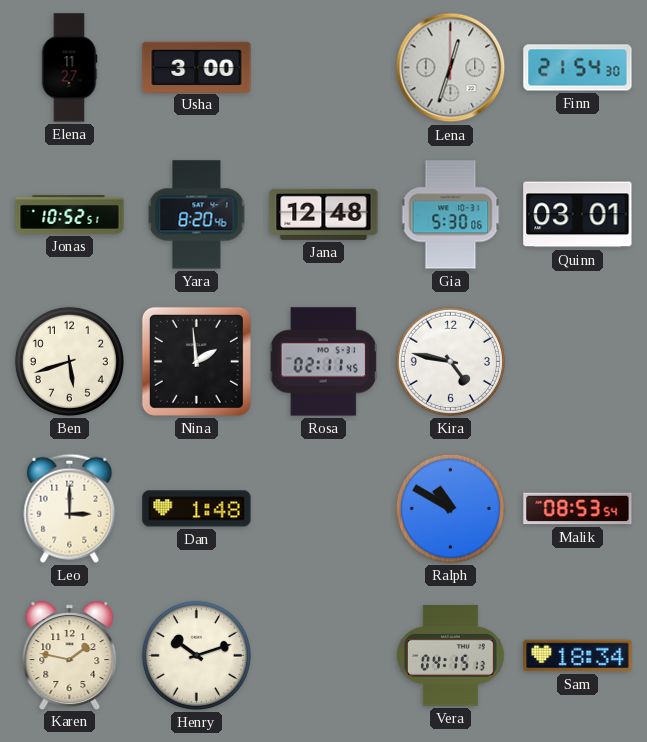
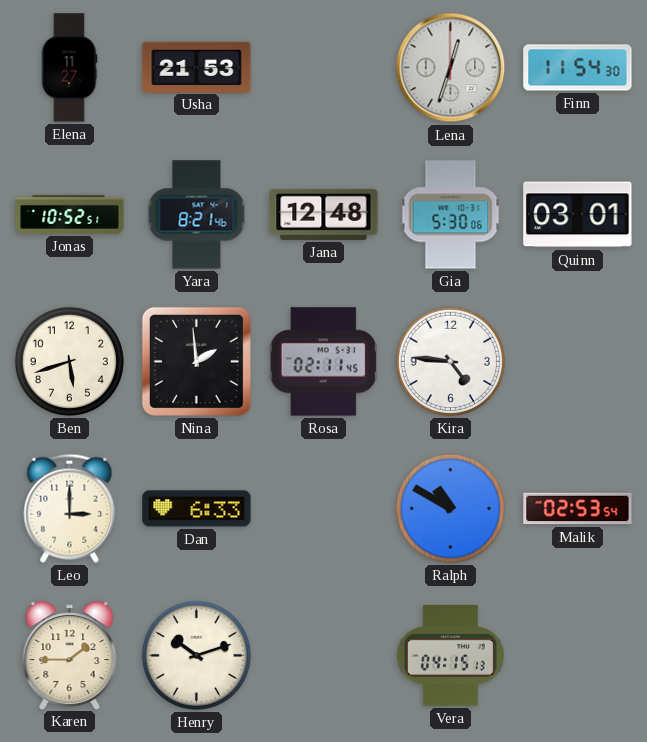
Usha: 3:00 -> 21:53
Finn: 21:54 -> 11:54
Yara: 8:20 -> 8:21
Kira: 4:47 -> 4:46
Dan: 1:48 -> 6:33
Malik: 08:53 -> 02:53
Karen: 1:47 -> 1:45
Sam: 18:34 -> none
